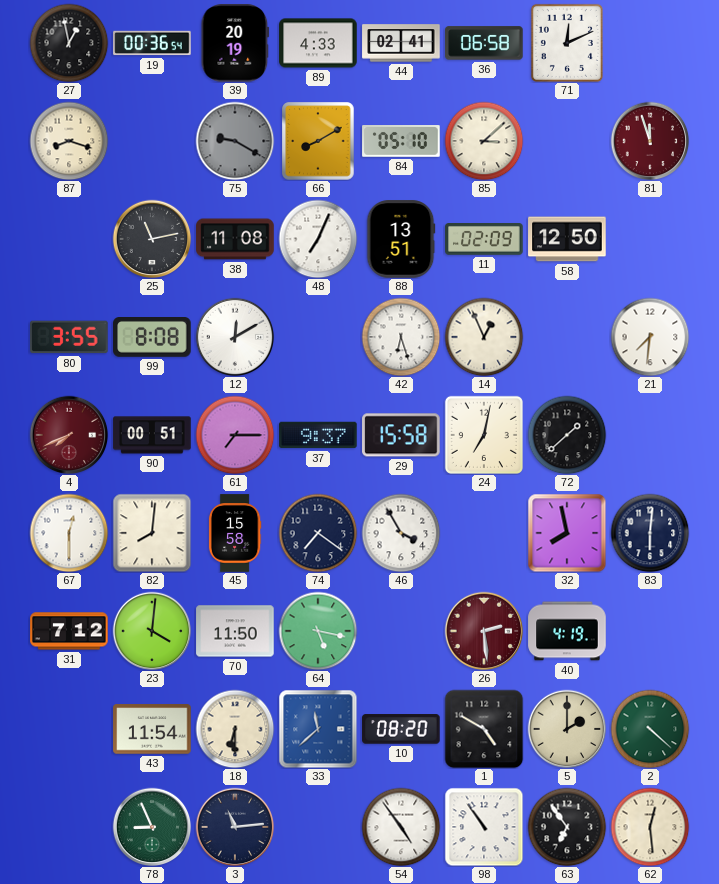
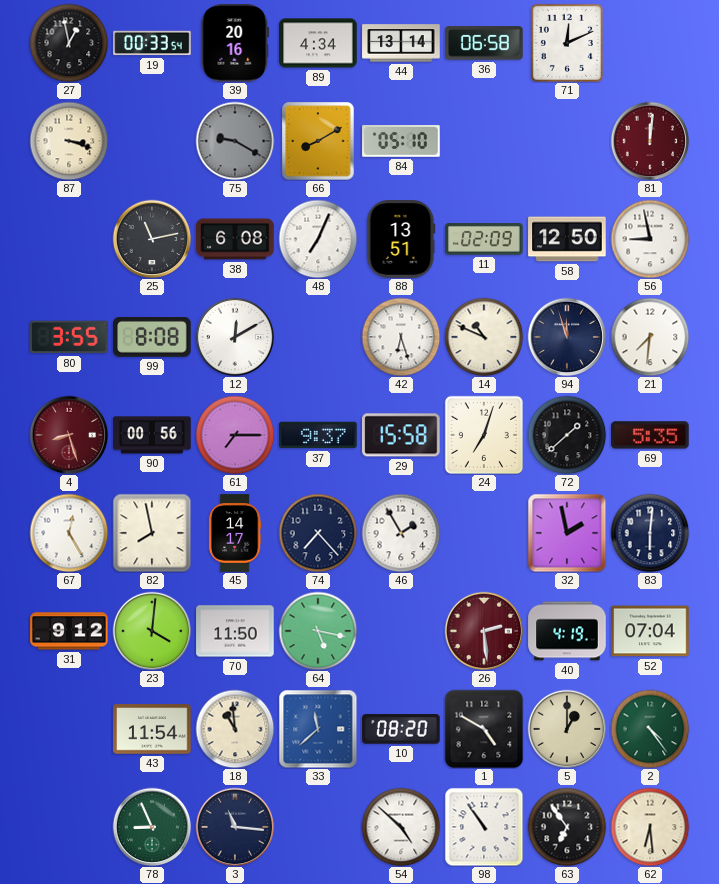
19: 00:36 -> 00:33
39: 20:19 -> 20:16
89: 4:33 -> 4:34
44: 02:41 -> 13:14
87: 8:18 -> 3:18
85: 3:08 -> none
81: 11:57 -> 12:01
38: 11:08 -> 6:08
56: none -> 8:58
14: 12:56 -> 10:49
94: none -> 11:57
4: 7:41 -> 8:27
90: 00:51 -> 00:56
24: 7:02 -> 7:03
69: none -> 5:35
67: 12:30 -> 12:25
82: 8:01 -> 7:58
45: 15:58 -> 14:17
74: 7:21 -> 7:23
46: 3:55 -> 1:55
32: 7:58 -> 1:58
31: 7:12 -> 9:12
52: none -> 07:04
18: 6:30 -> 10:59
5: 2:00 -> 1:00
2: 4:22 -> 4:24
3: 11:14 -> 11:16
54: 4:54 -> 4:52
62: 12:29 -> 6:29
